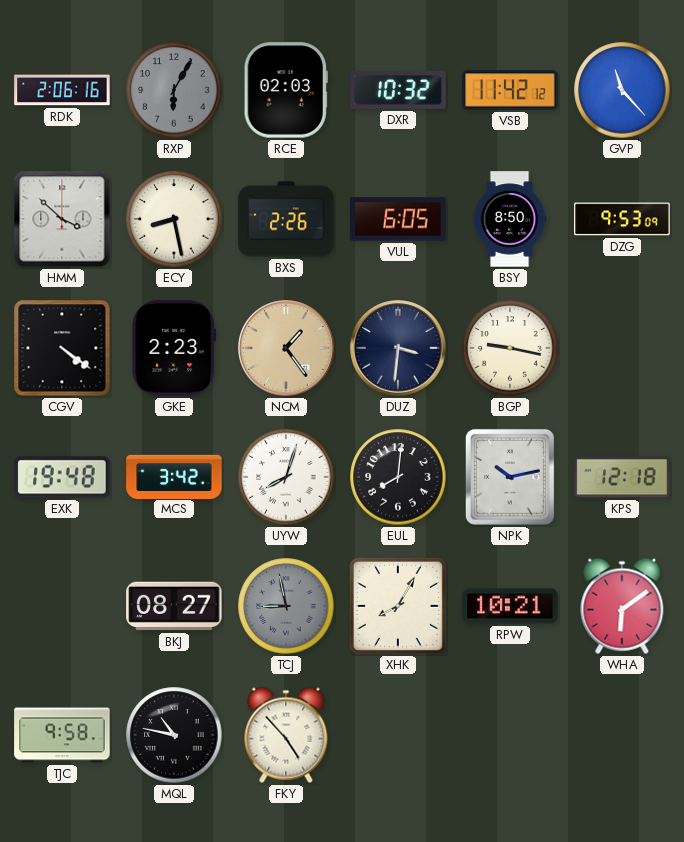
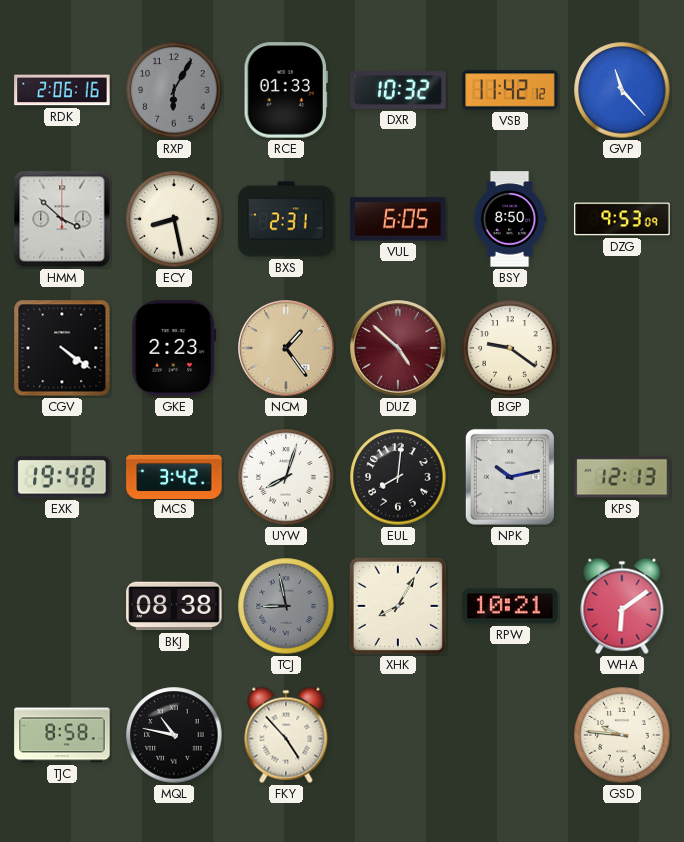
RCE: 02:03 -> 01:33
BXS: 2:26 -> 2:31
DUZ: 3:31 -> 4:52
DUZ dial: navy -> burgundy
BGP: 9:17 -> 9:21
KPS: 12:18 -> 12:13
BKJ: 08:27 -> 08:38
TJC: 9:58 -> 8:58
GSD: none -> 9:46
